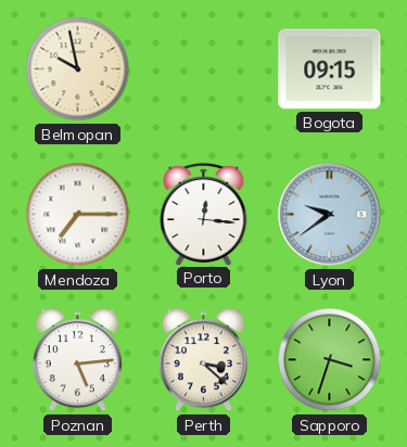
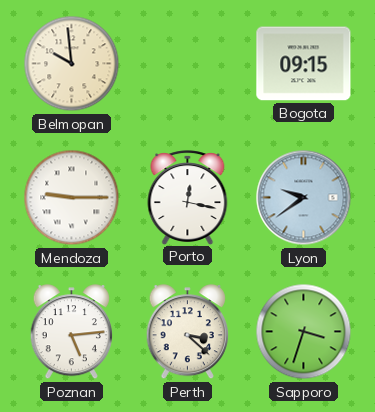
Belmopan: 9:58 -> 9:59
Mendoza: 7:15 -> 9:15
Porto: 12:16 -> 12:17
